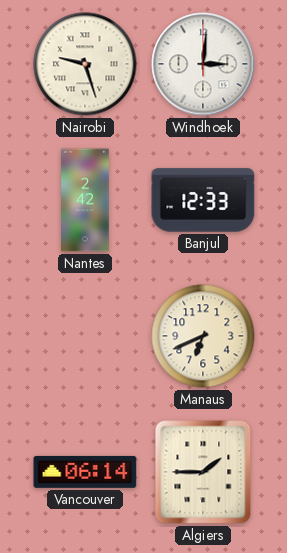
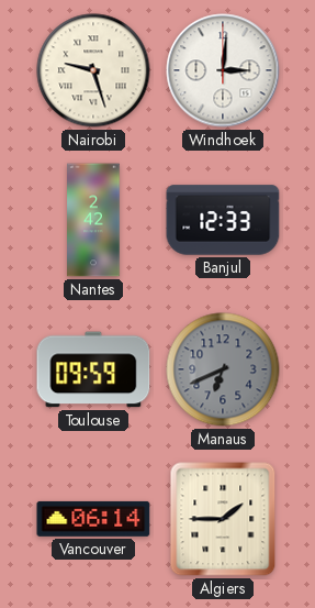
Toulouse: none -> 09:59
Manaus dial: cream -> grey
